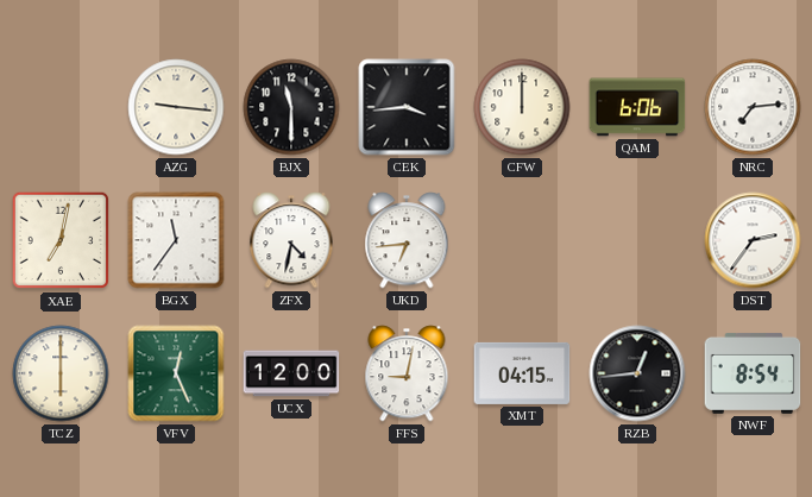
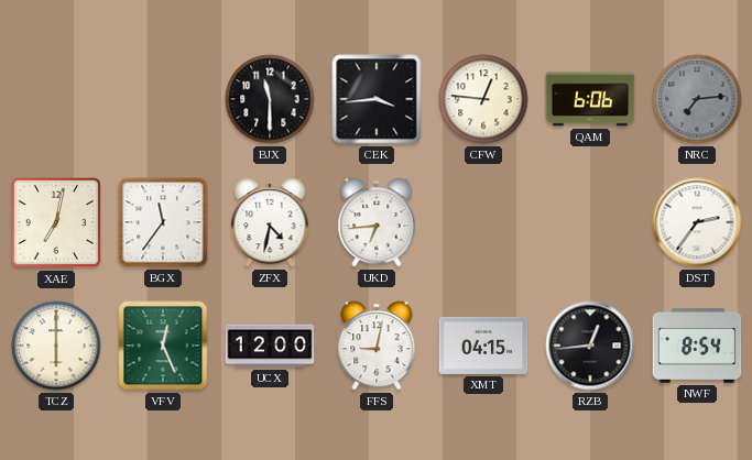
AZG: 9:16 -> none
CFW: 12:00 -> 12:46
NRC dial: white -> grey
